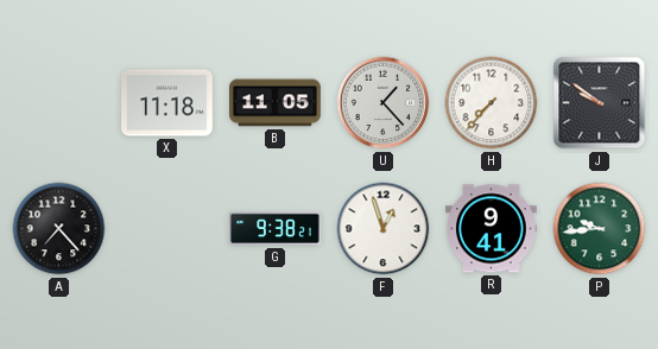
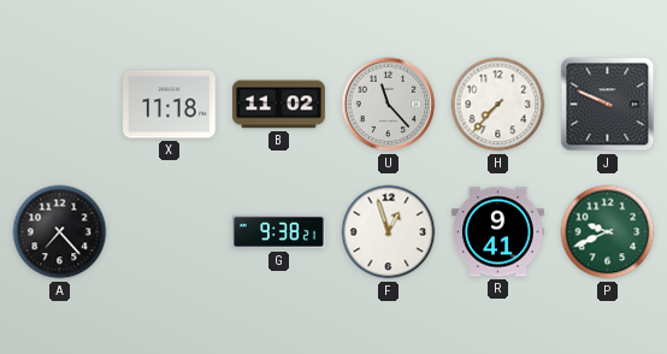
B: 11:05 -> 11:02
U: 1:23 -> 11:23
J: 9:51 -> 9:49
P: 9:44 -> 9:41
